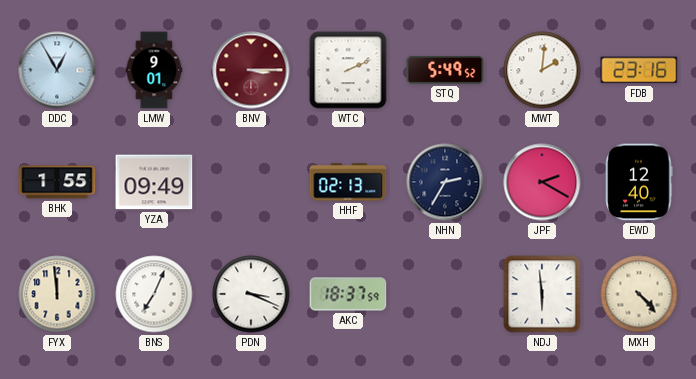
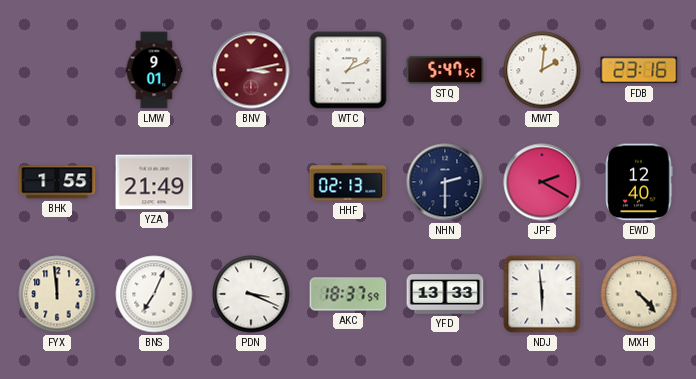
DDC: 12:55 -> none
BNV: 3:15 -> 3:13
WTC: 2:11 -> 1:11
STQ: 5:49 -> 5:47
YZA: 09:49 -> 21:49
NHN: 2:35 -> 2:30
YFD: none -> 13:33
